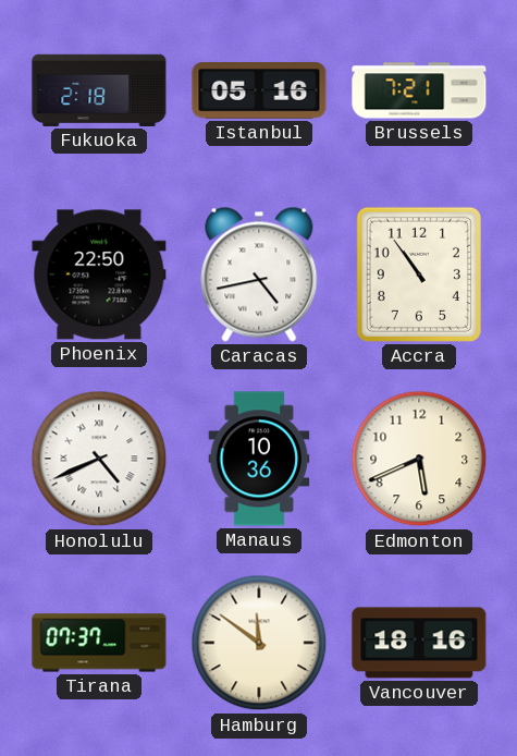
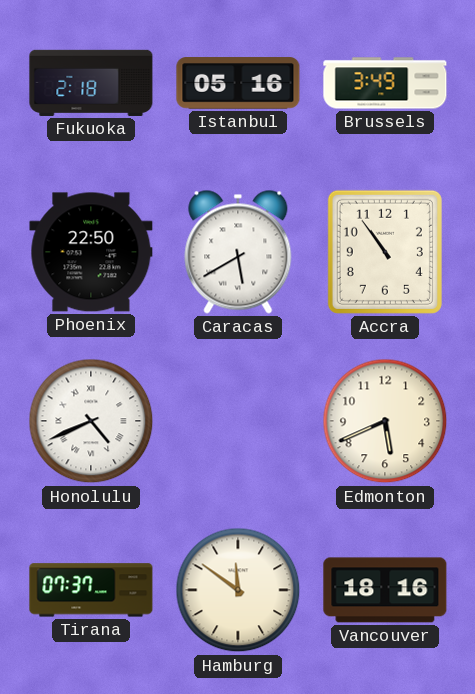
Brussels: 7:21 -> 3:49
Caracas: 4:43 -> 5:40
Manaus: 10:36 -> none
